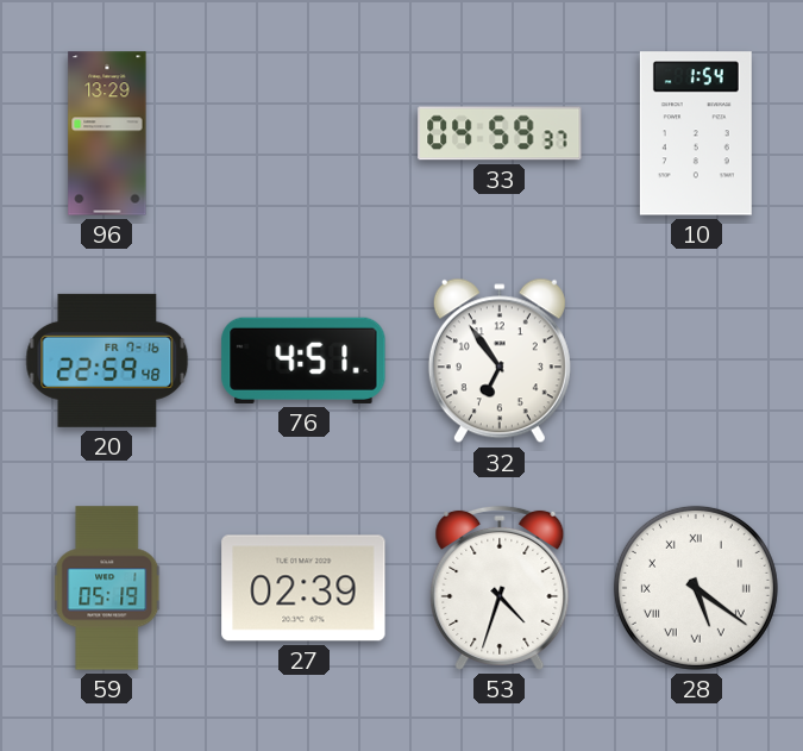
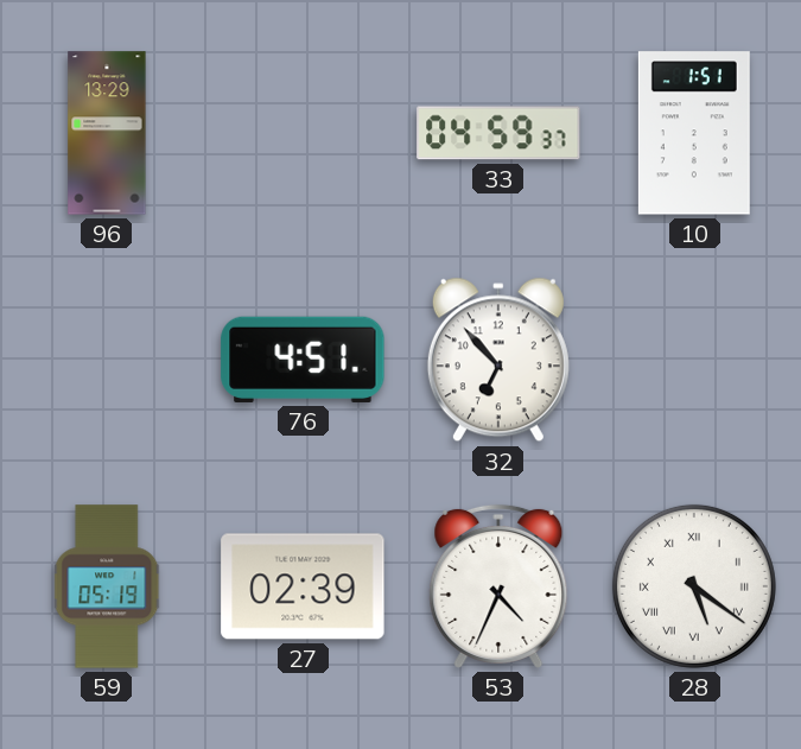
10: 1:54 -> 1:51
20: 22:59 -> none
32: 6:54 -> 6:53
53: 4:33 -> 4:34
